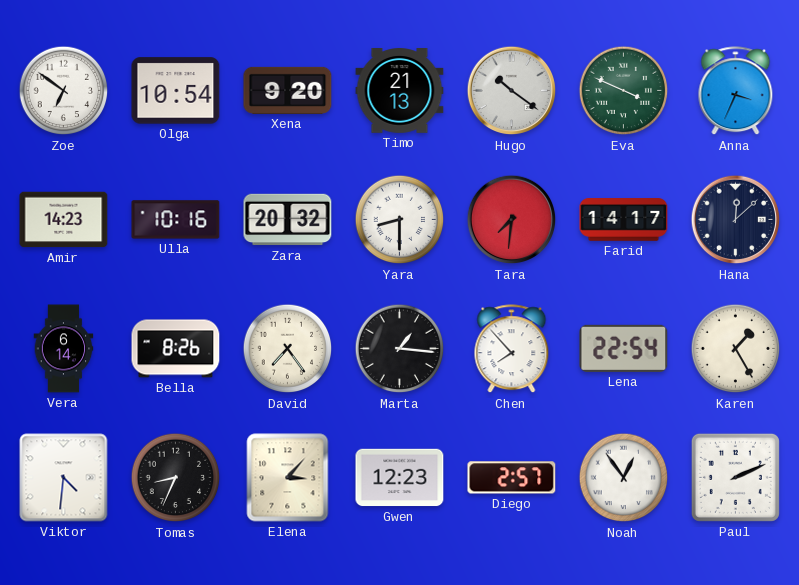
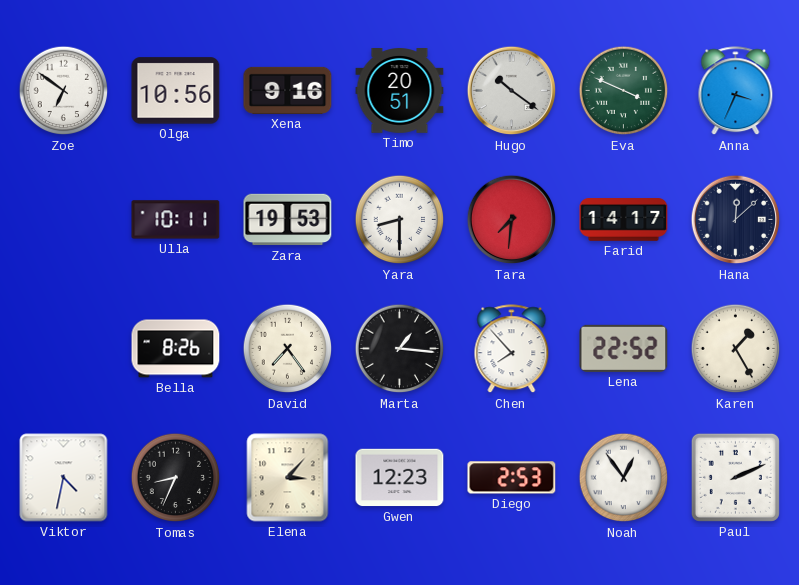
Olga: 10:54 -> 10:56
Xena: 9:20 -> 9:16
Timo: 21:13 -> 20:51
Amir: 14:23 -> none
Ulla: 10:16 -> 10:11
Zara: 20:32 -> 19:53
Vera: 6:14 -> none
Lena: 22:54 -> 22:52
Viktor: 4:31 -> 4:32
Diego: 2:57 -> 2:53
